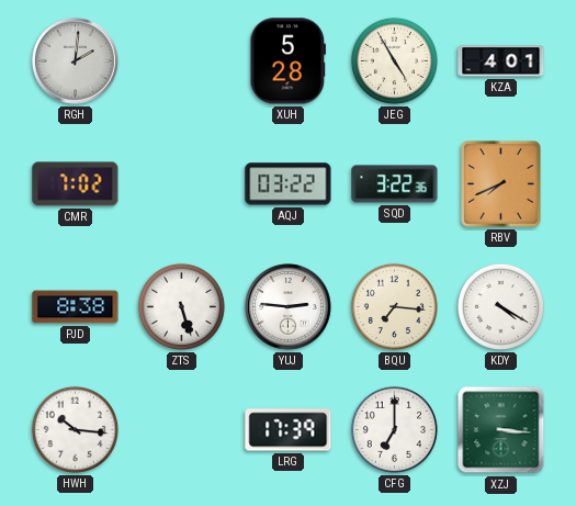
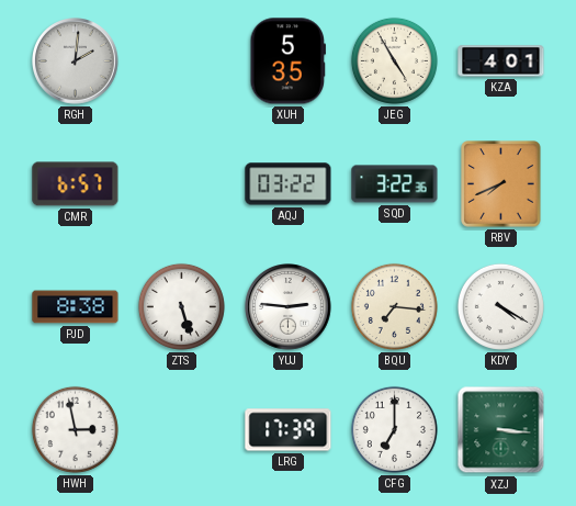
XUH: 5:28 -> 5:35
CMR: 7:02 -> 6:57
HWH: 10:16 -> 2:58
